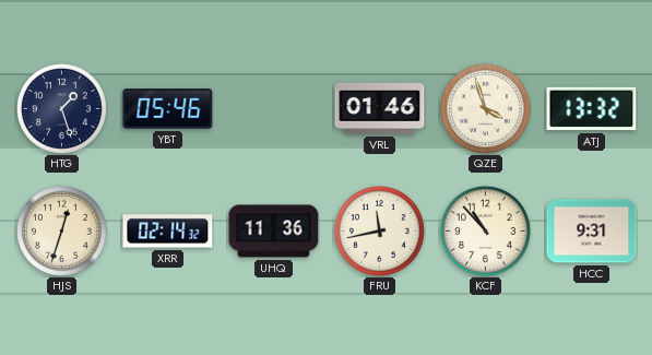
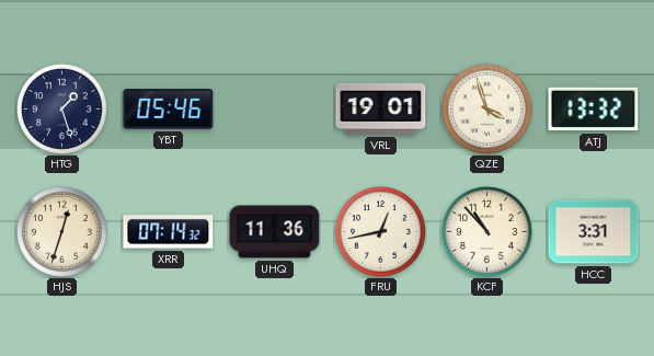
VRL: 01:46 -> 19:01
XRR: 02:14 -> 07:14
FRU: 11:43 -> 12:43
HCC: 9:31 -> 3:31
